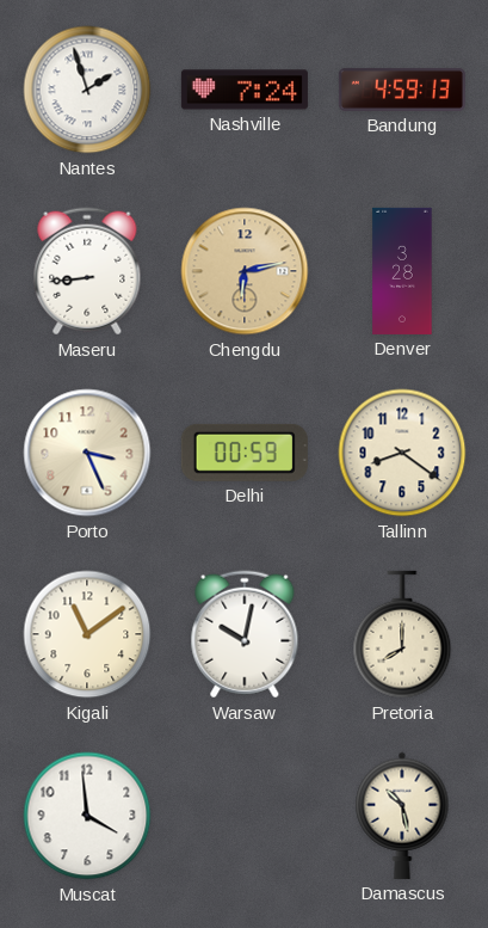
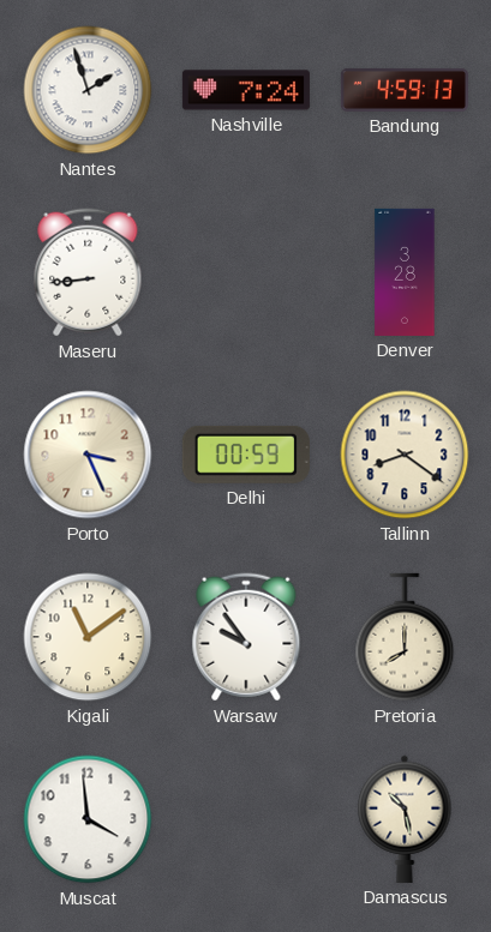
Chengdu: 6:13 -> none
Warsaw: 10:02 -> 9:54
